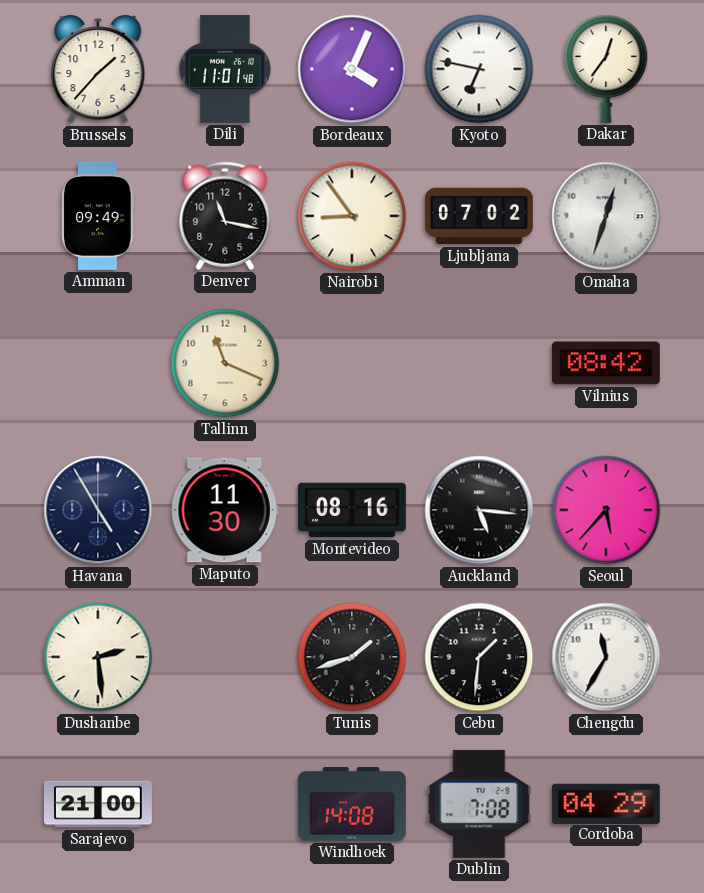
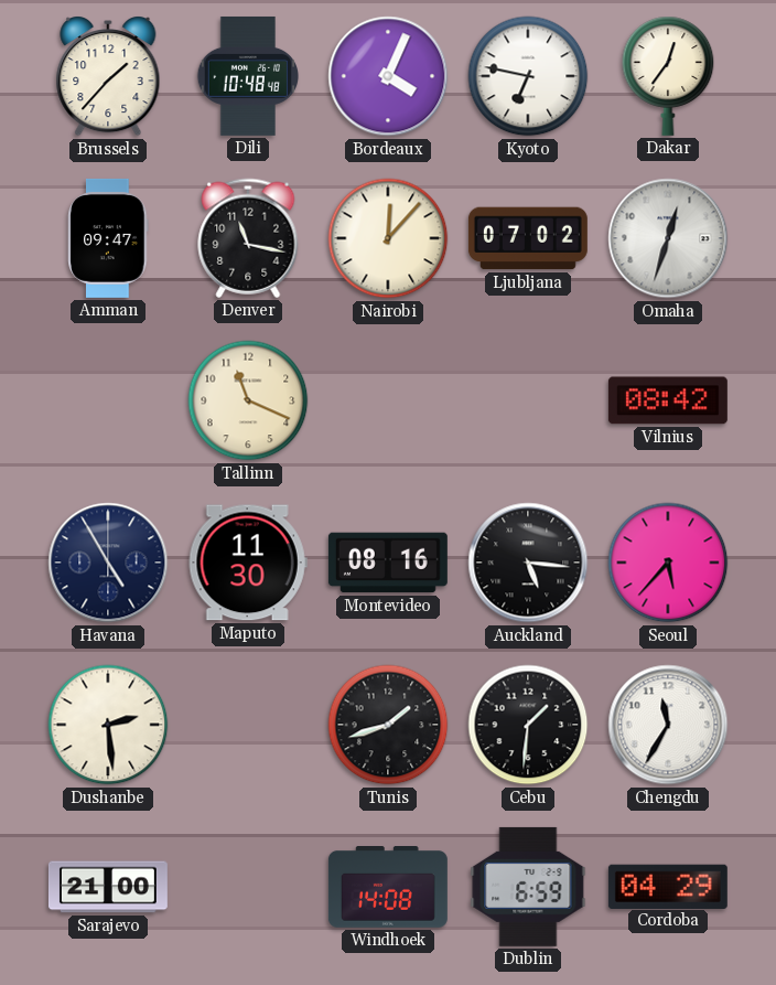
Dili: 11:01 -> 10:48
Amman: 09:49 -> 09:47
Nairobi: 8:54 -> 12:07
Dublin: 7:08 -> 6:59
